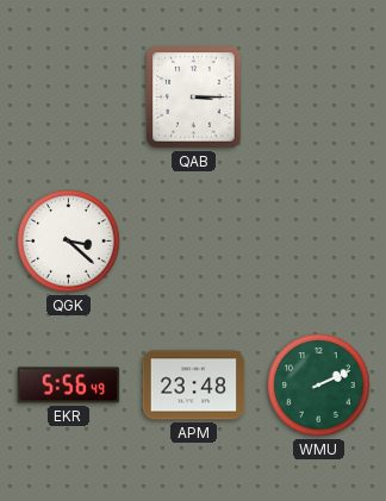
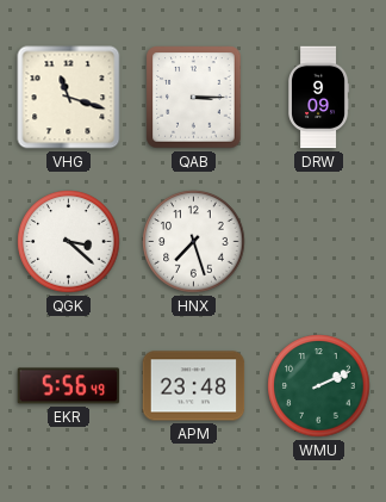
VHG: none -> 11:18
DRW: none -> 9:09
HNX: none -> 7:27
